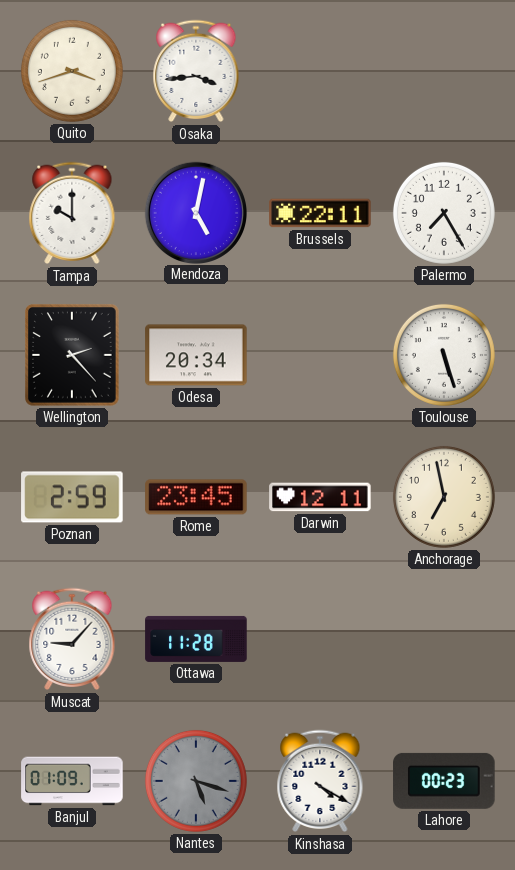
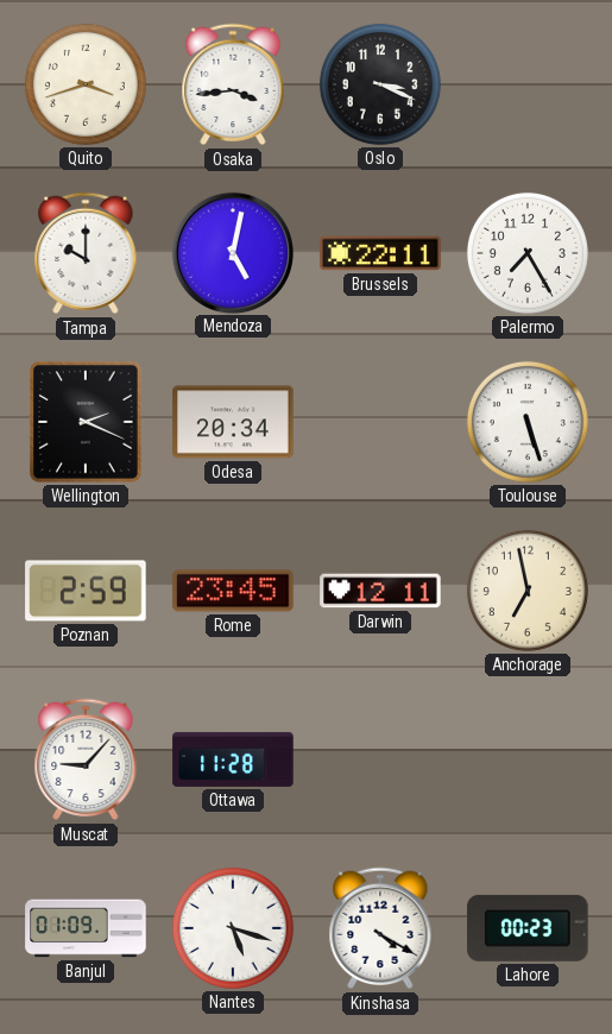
Oslo: none -> 3:19
Wellington: 2:23 -> 2:19
Nantes dial: grey -> white
